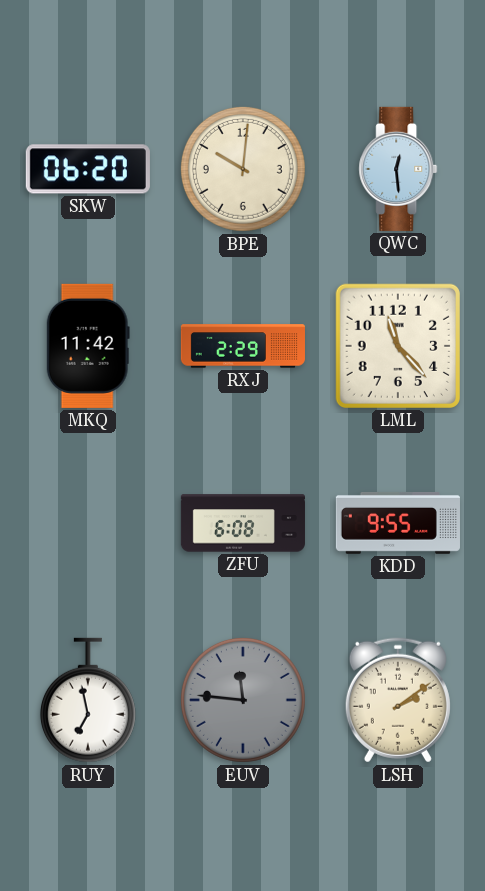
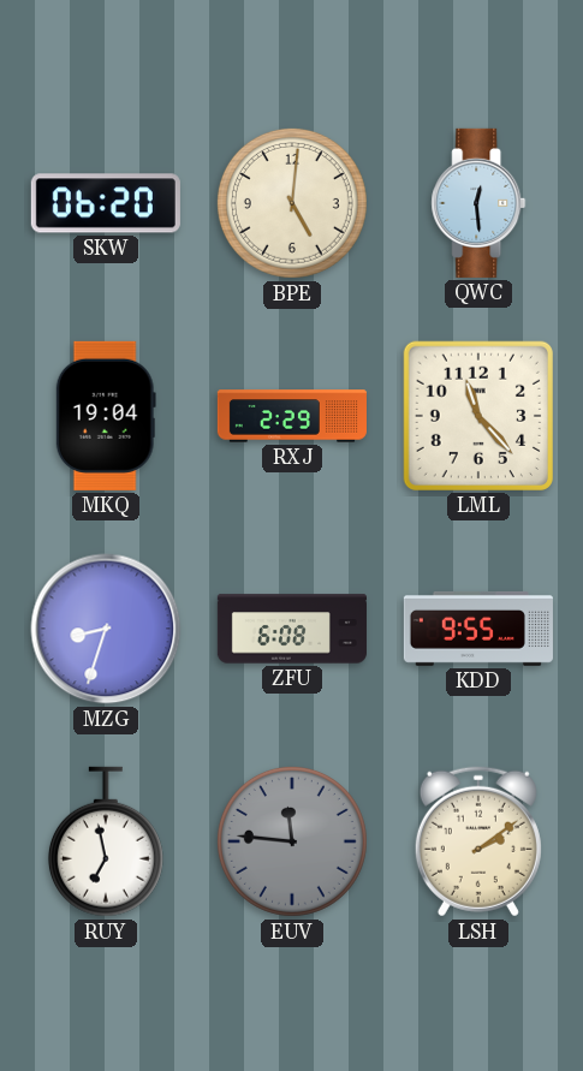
BPE: 10:01 -> 5:01
MKQ: 11:42 -> 19:04
MZG: none -> 8:33
